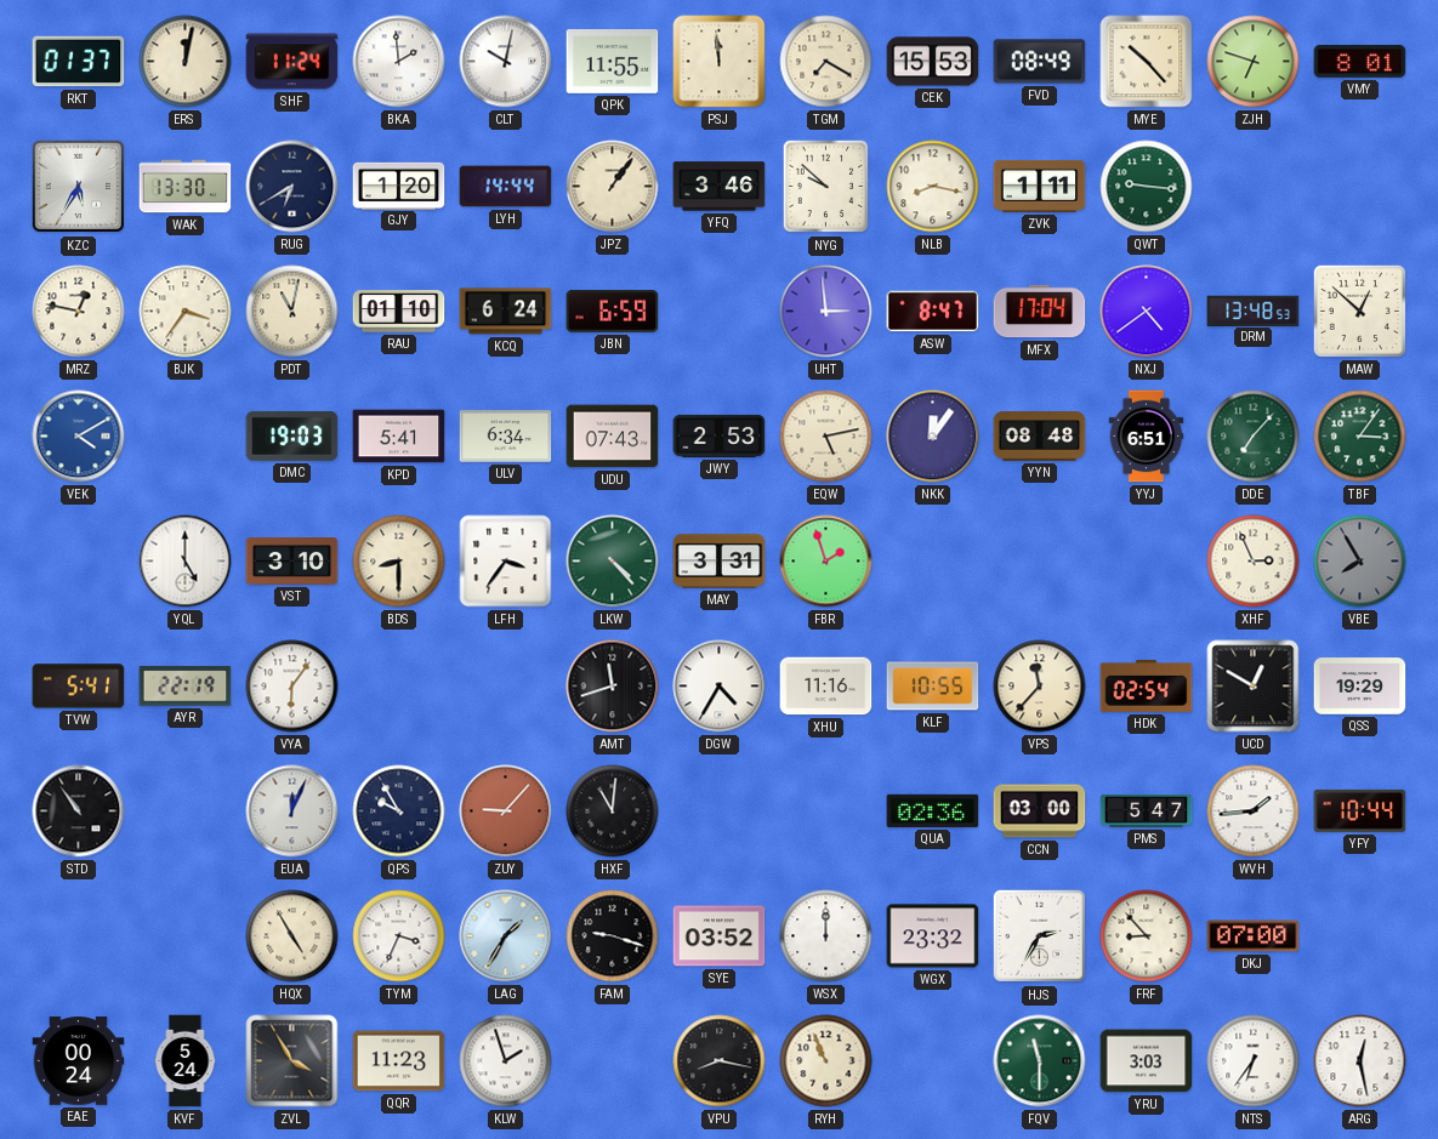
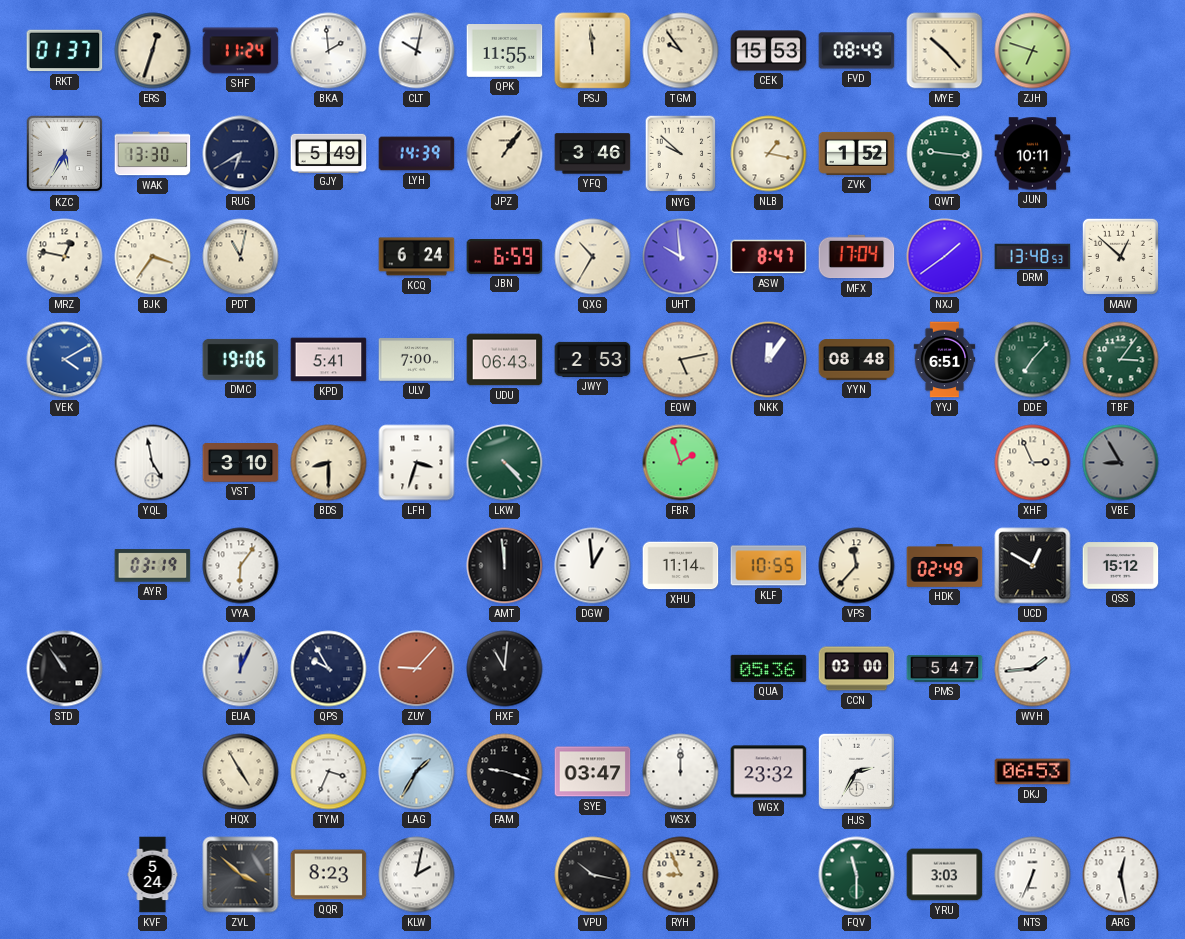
ERS: 12:02 -> 12:33
TGM: 7:20 -> 9:54
VMY: 8:01 -> none
GJY: 1:20 -> 5:49
LYH: 14:44 -> 14:39
NLB: 8:17 -> 1:17
ZVK: 1:11 -> 1:52
JUN: none -> 10:11
RAU: 01:10 -> none
QXG: none -> 10:35
UHT: 2:59 -> 9:59
NXJ: 4:39 -> 1:39
DMC: 19:03 -> 19:06
ULV: 6:34 -> 7:00
UDU: 07:43 -> 06:43
YQL: 5:00 -> 4:58
LFH: 3:36 -> 3:33
MAY: 3:31 -> none
VBE: 7:55 -> 8:55
TVW: 5:41 -> none
AYR: 22:19 -> 03:19
AMT: 11:42 -> 11:59
DGW: 4:35 -> 12:59
XHU: 11:16 -> 11:14
HDK: 02:54 -> 02:49
QSS: 19:29 -> 15:12
QUA: 02:36 -> 05:36
YFY: 10:44 -> none
SYE: 03:52 -> 03:47
FRF: 8:53 -> none
DKJ: 07:00 -> 06:53
EAE: 00:24 -> none
ZVL: 3:55 -> 3:52
QQR: 11:23 -> 8:23
KLW: 1:57 -> 2:02
VPU: 8:17 -> 10:17
RYH: 10:56 -> 8:56
NTS: 6:36 -> 6:34
